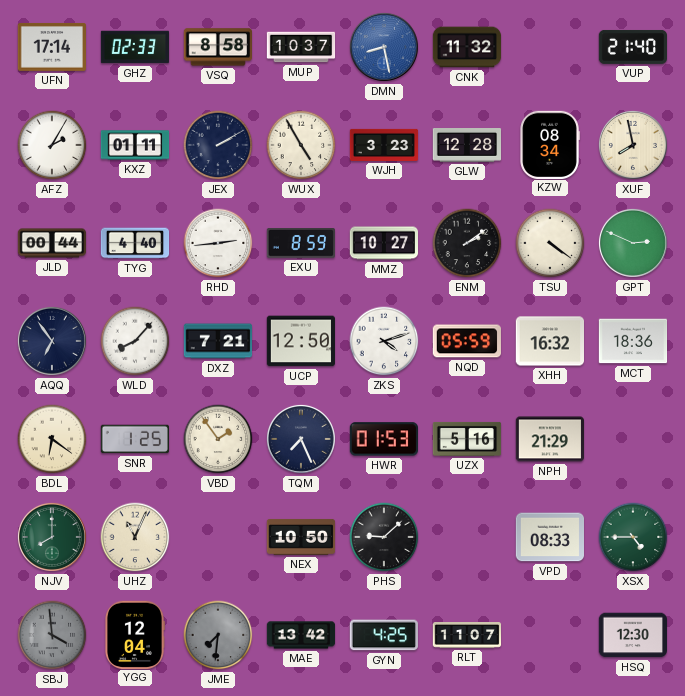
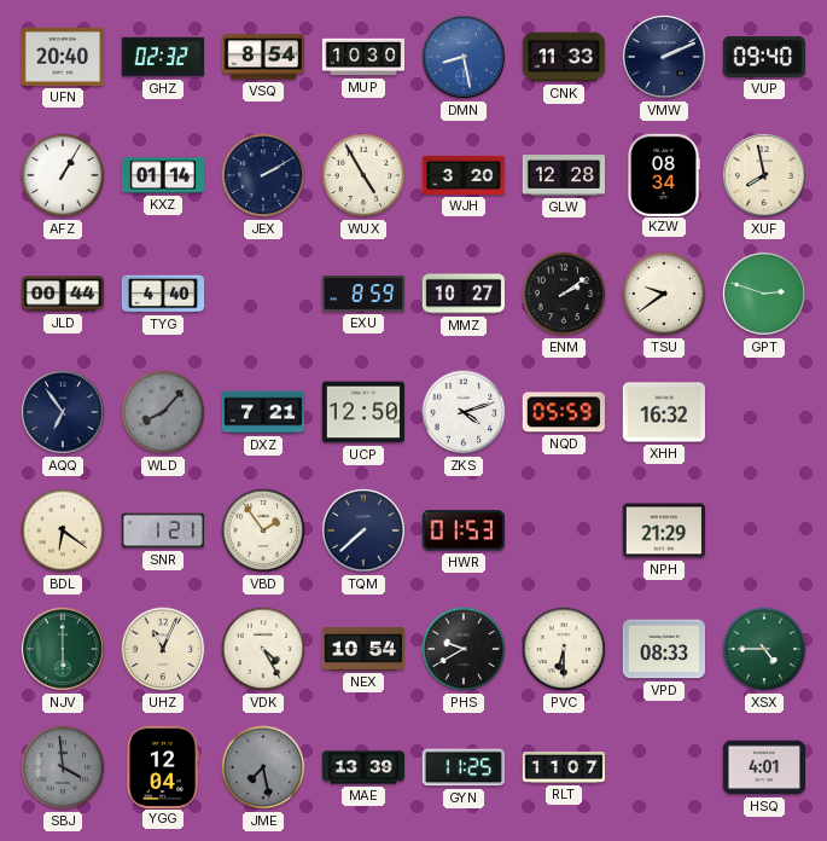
UFN: 17:14 -> 20:40
GHZ: 02:33 -> 02:32
VSQ: 8:58 -> 8:54
MUP: 10:37 -> 10:30
CNK: 11:32 -> 11:33
VMW: none -> 2:11
VUP: 21:40 -> 09:40
AFZ: 2:05 -> 1:05
KXZ: 01:11 -> 01:14
WJH: 3:23 -> 3:20
RHD: 2:44 -> none
TSU: 4:21 -> 9:39
GPT: 2:49 -> 2:48
WLD dial: white -> grey
MCT: 18:36 -> none
SNR: 1:25 -> 1:21
TQM: 7:26 -> 7:38
UZX: 5:16 -> none
NJV: 8:00 -> 6:00
VDK: none -> 4:25
NEX: 10:50 -> 10:54
PHS: 9:08 -> 9:40
PVC: none -> 6:30
JME: 7:31 -> 7:28
MAE: 13:42 -> 13:39
GYN: 4:25 -> 11:25
HSQ: 12:30 -> 4:01
